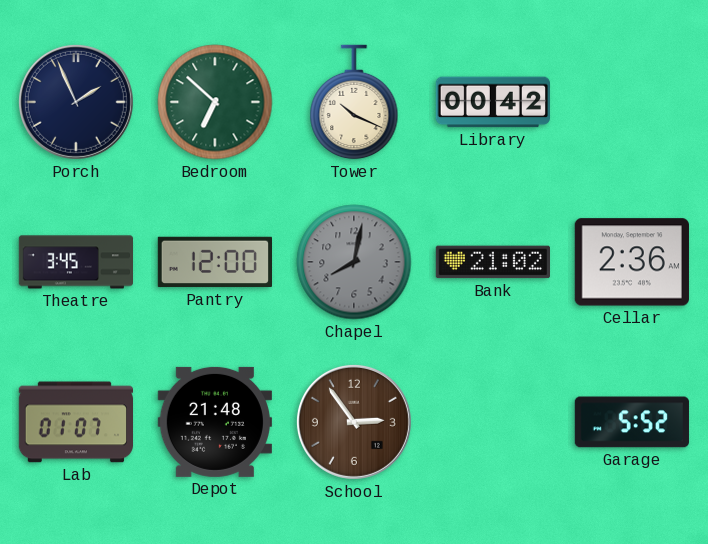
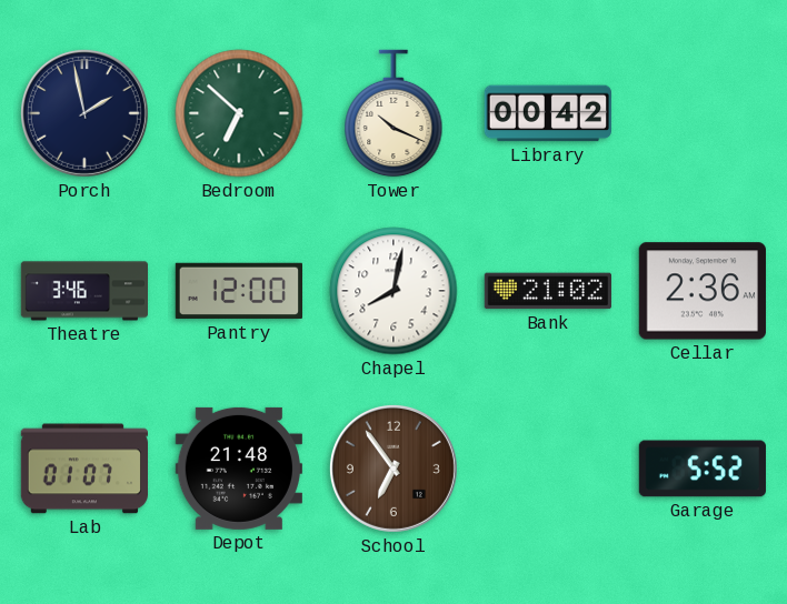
Porch: 1:56 -> 1:58
Theatre: 3:45 -> 3:46
Chapel dial: grey -> white
School: 2:54 -> 6:54
